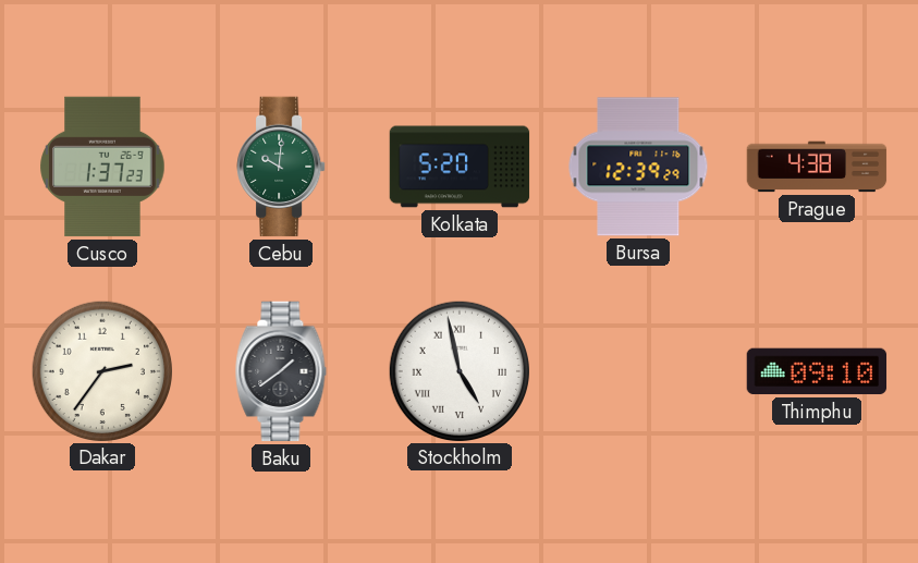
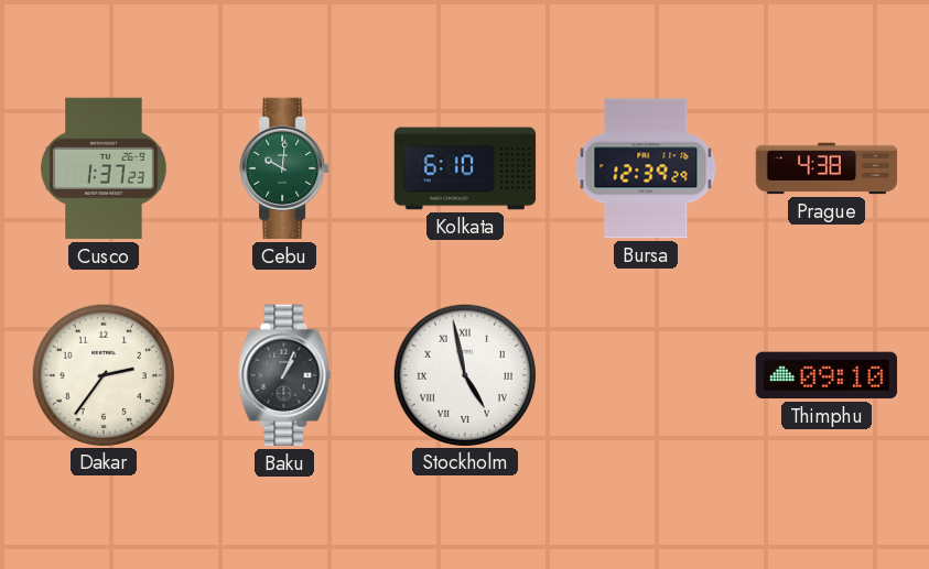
Kolkata: 5:20 -> 6:10
Baku: 1:39 -> 1:04
